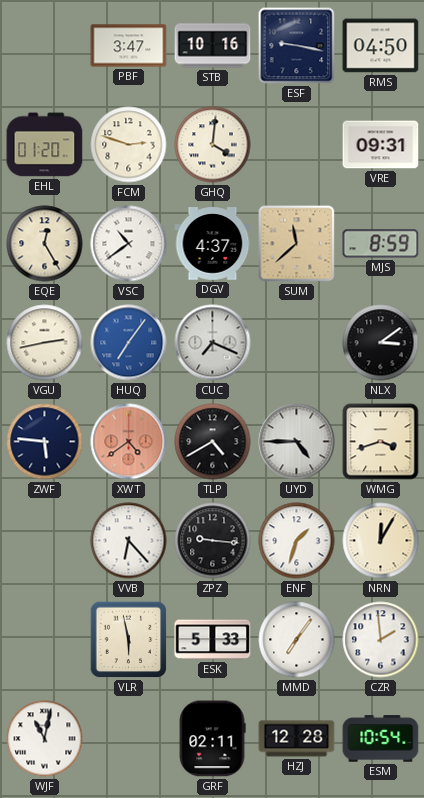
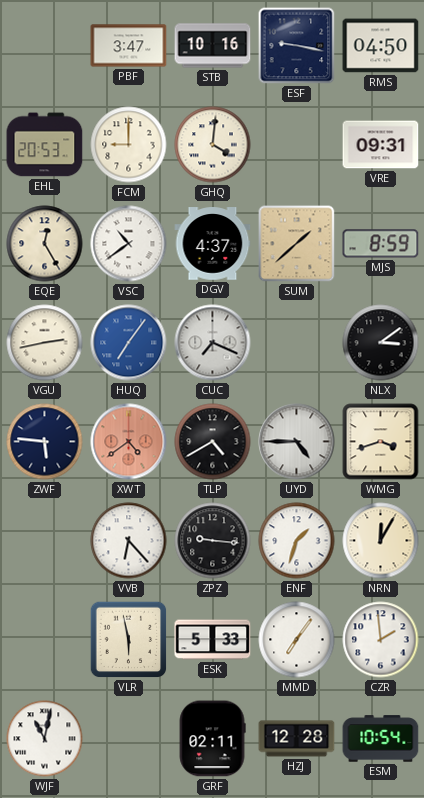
EHL: 01:20 -> 20:53
FCM: 2:48 -> 9:00
SUM: 11:38 -> 1:38
